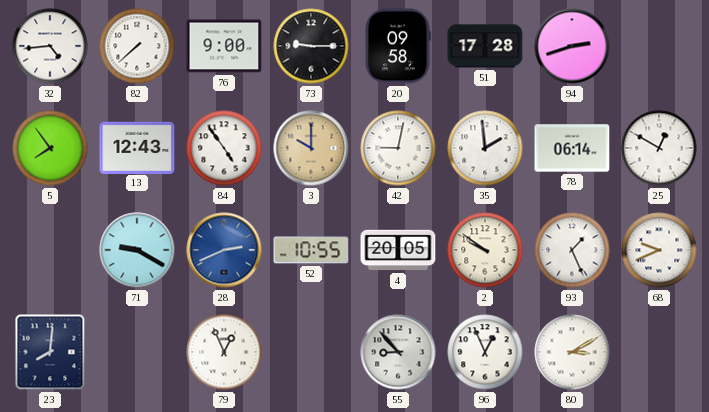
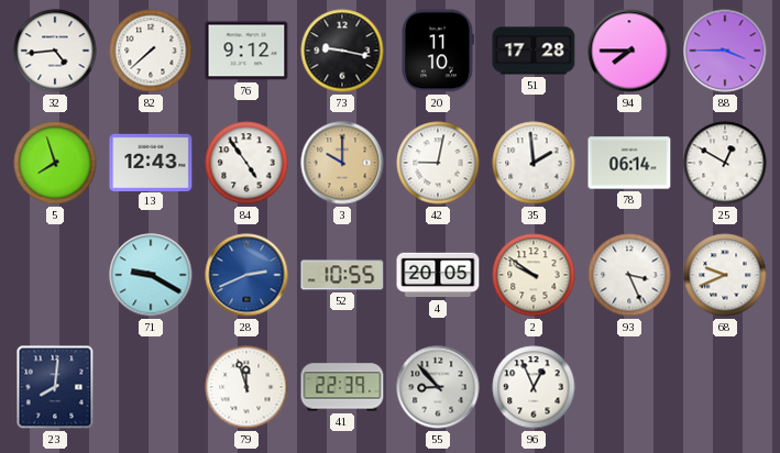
76: 9:00 -> 9:12
73: 9:15 -> 9:17
20: 09:58 -> 11:10
94: 2:42 -> 7:45
88: none -> 3:45
5: 7:54 -> 7:57
93: 1:26 -> 3:26
79: 12:56 -> 11:57
41: none -> 22:39
80: 3:10 -> none
